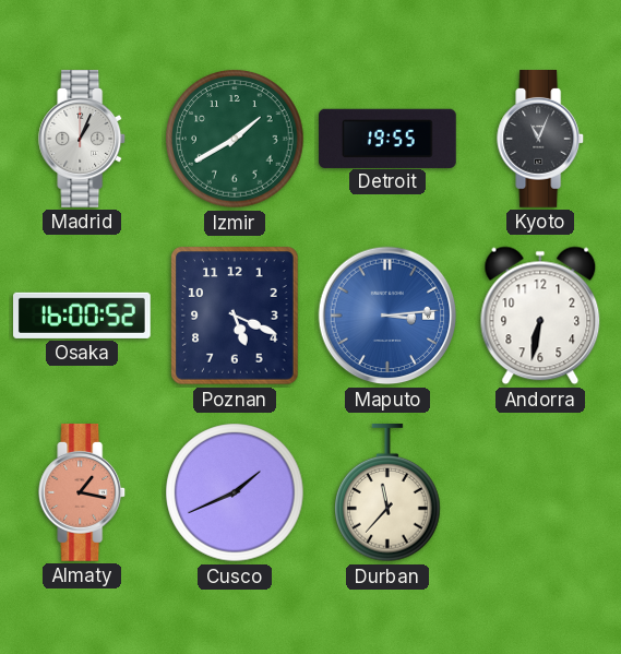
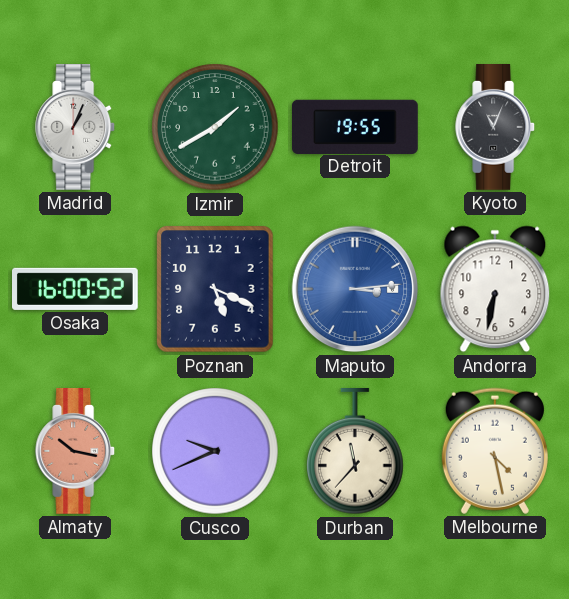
Almaty: 1:17 -> 10:17
Cusco: 1:41 -> 9:41
Melbourne: none -> 4:28
